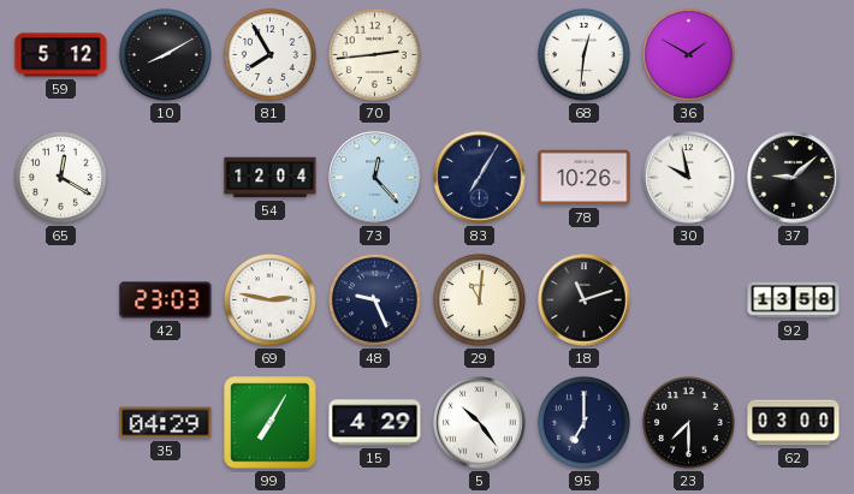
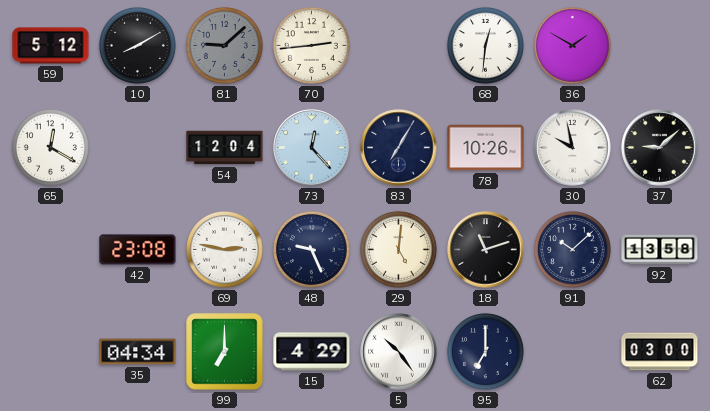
81: 7:55 -> 9:08
81 dial: white -> grey
42: 23:03 -> 23:08
29: 11:01 -> 5:01
91: none -> 10:08
35: 04:29 -> 04:34
99: 7:05 -> 7:00
23: 7:30 -> none
